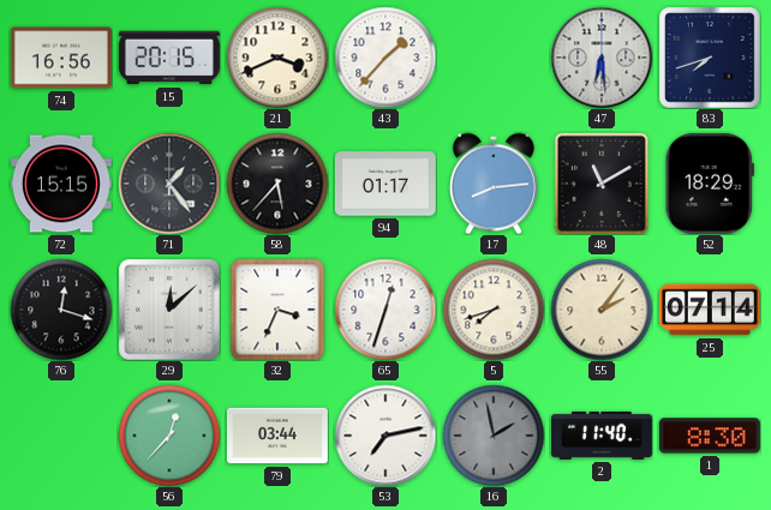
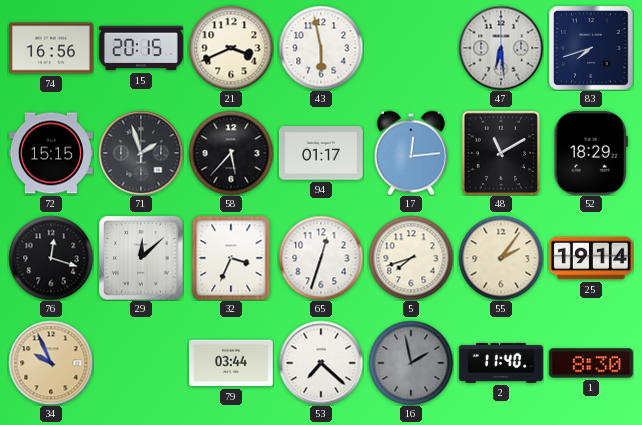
43: 1:37 -> 5:58
71: 1:24 -> 1:57
17: 8:14 -> 12:14
25: 07:14 -> 19:14
34: none -> 9:56
56: 12:37 -> none
53: 7:13 -> 7:22
